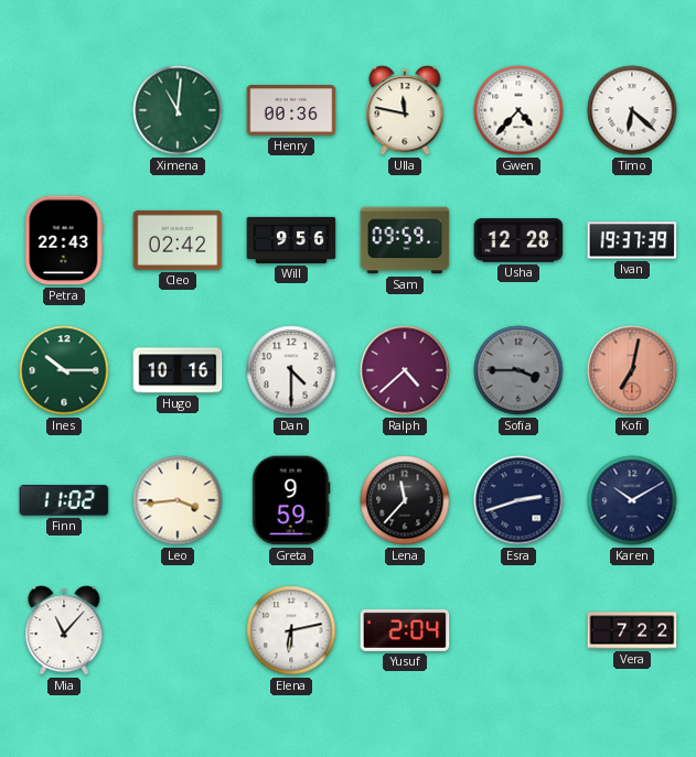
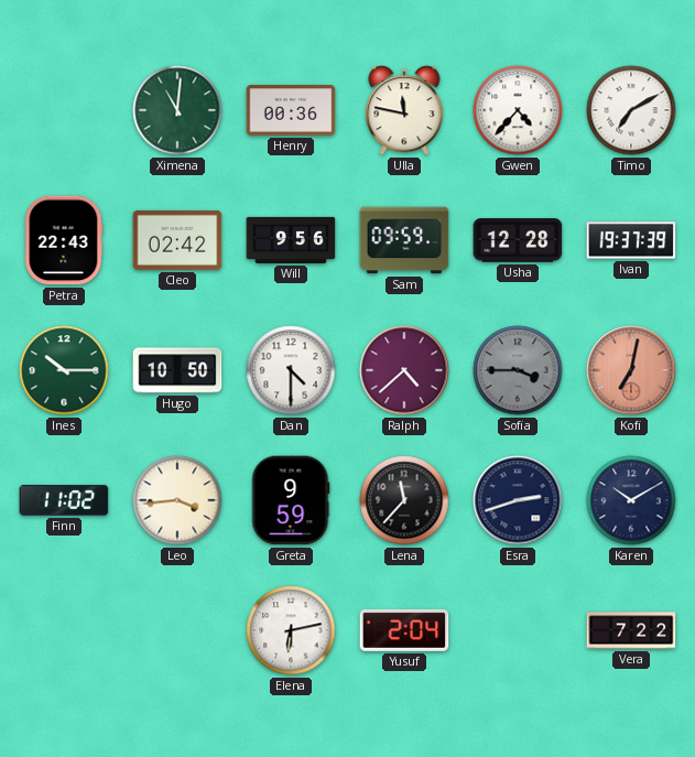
Timo: 6:22 -> 7:10
Hugo: 10:16 -> 10:50
Mia: 11:07 -> none
